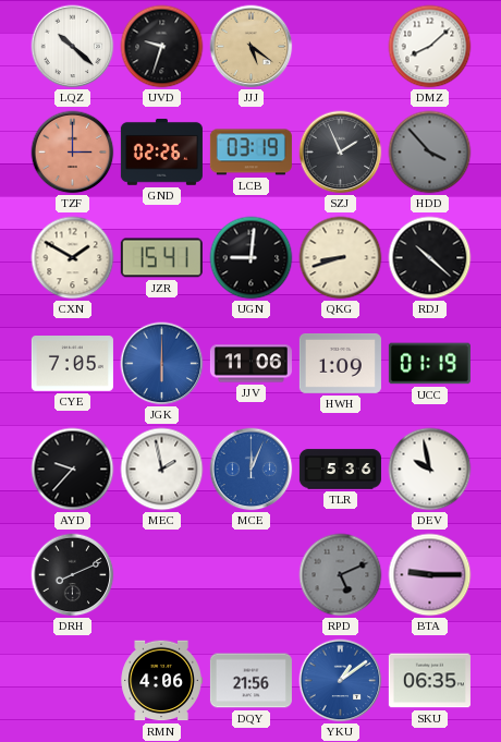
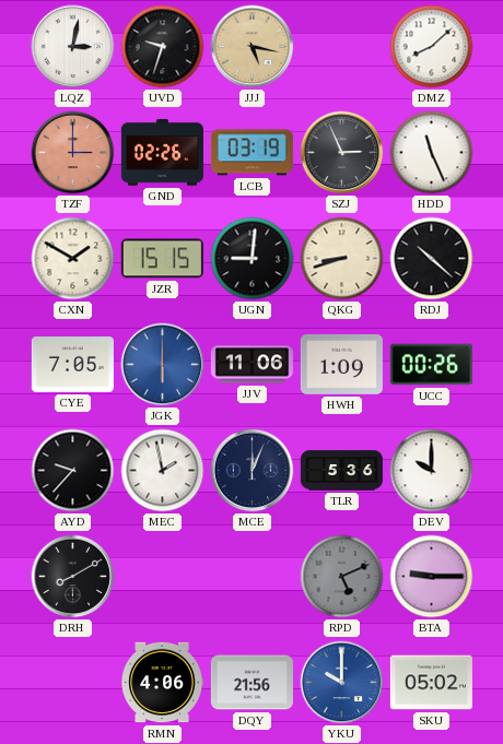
LQZ: 10:22 -> 3:02
JJJ: 5:21 -> 5:17
SZJ: 1:56 -> 2:56
HDD: 3:53 -> 11:26
HDD dial: grey -> white
JZR: 15:41 -> 15:15
UCC: 01:19 -> 00:26
MCE dial: blue -> navy
DEV: 9:58 -> 10:00
DRH: 8:11 -> 8:10
YKU: 1:09 -> 10:00
SKU: 06:35 -> 05:02
